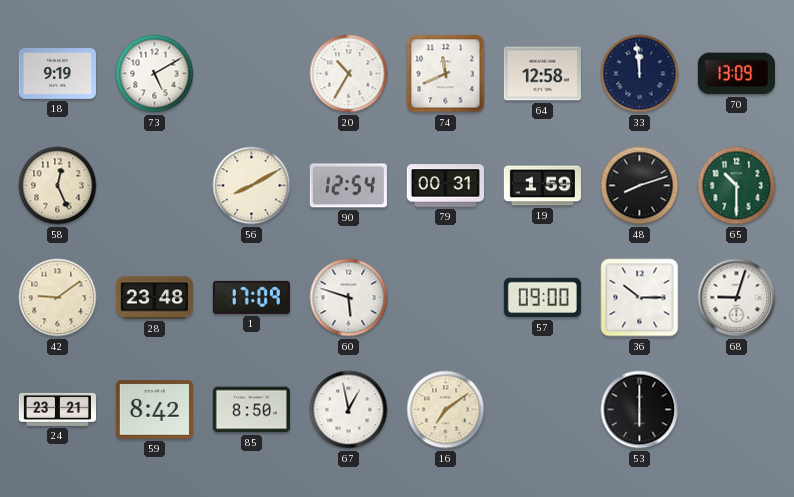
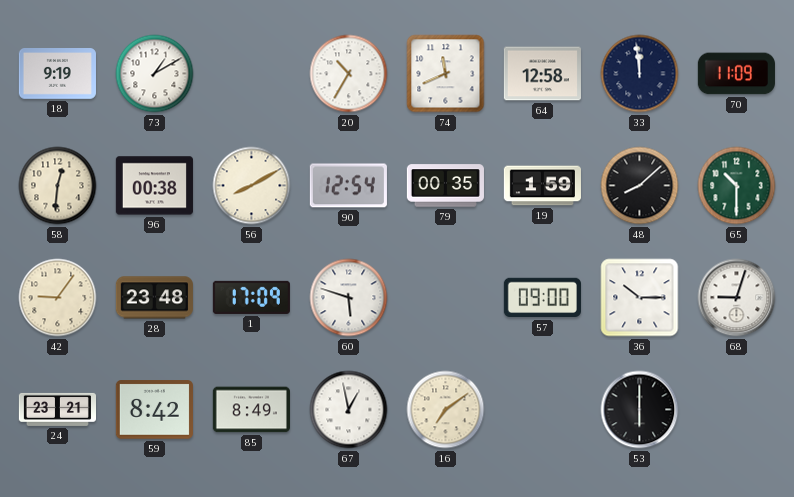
73: 5:10 -> 1:10
70: 13:09 -> 11:09
58: 12:26 -> 12:31
96: none -> 00:38
79: 00:31 -> 00:35
48: 8:12 -> 8:08
42: 9:09 -> 9:06
85: 8:50 -> 8:49
